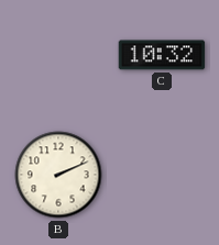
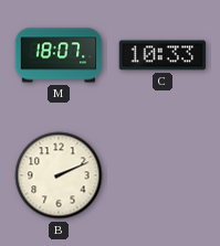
M: none -> 18:07
C: 10:32 -> 10:33
